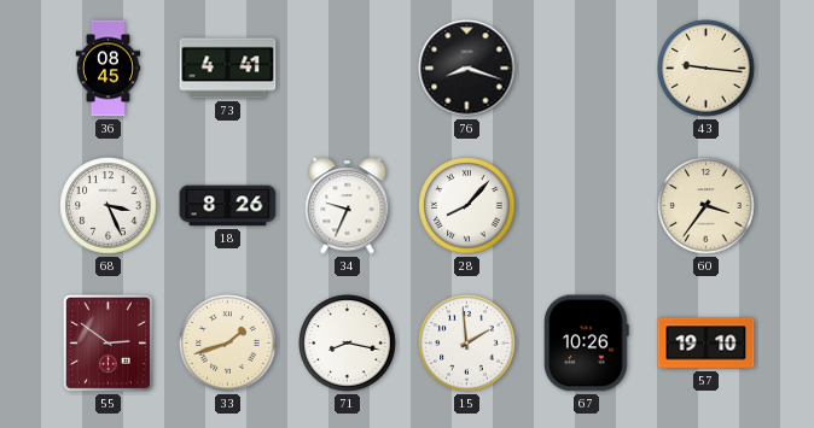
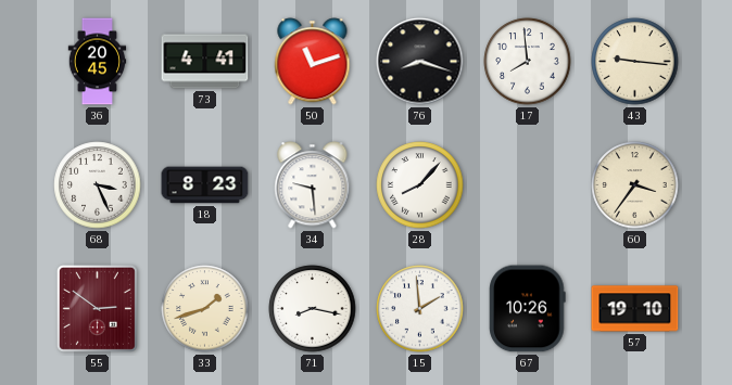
36: 08:45 -> 20:45
50: none -> 11:12
17: none -> 7:59
18: 8:26 -> 8:23
34: 9:34 -> 9:29
